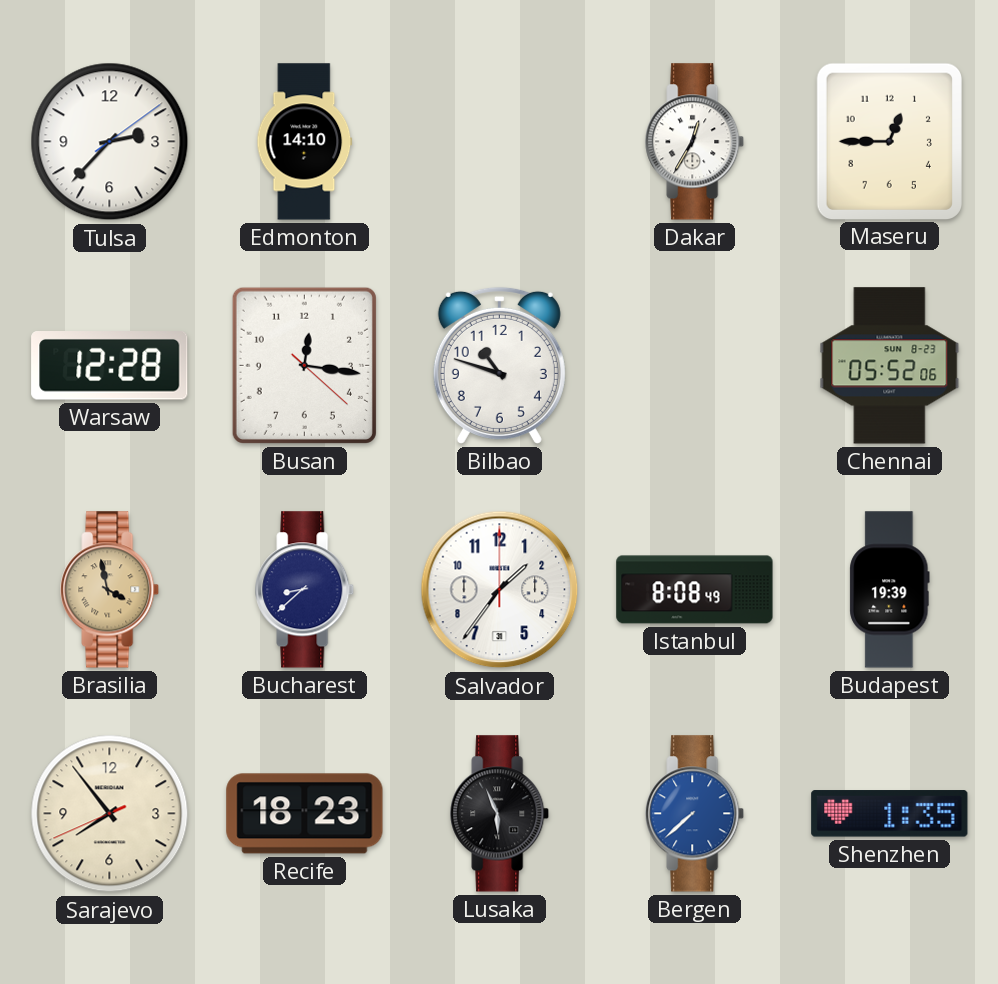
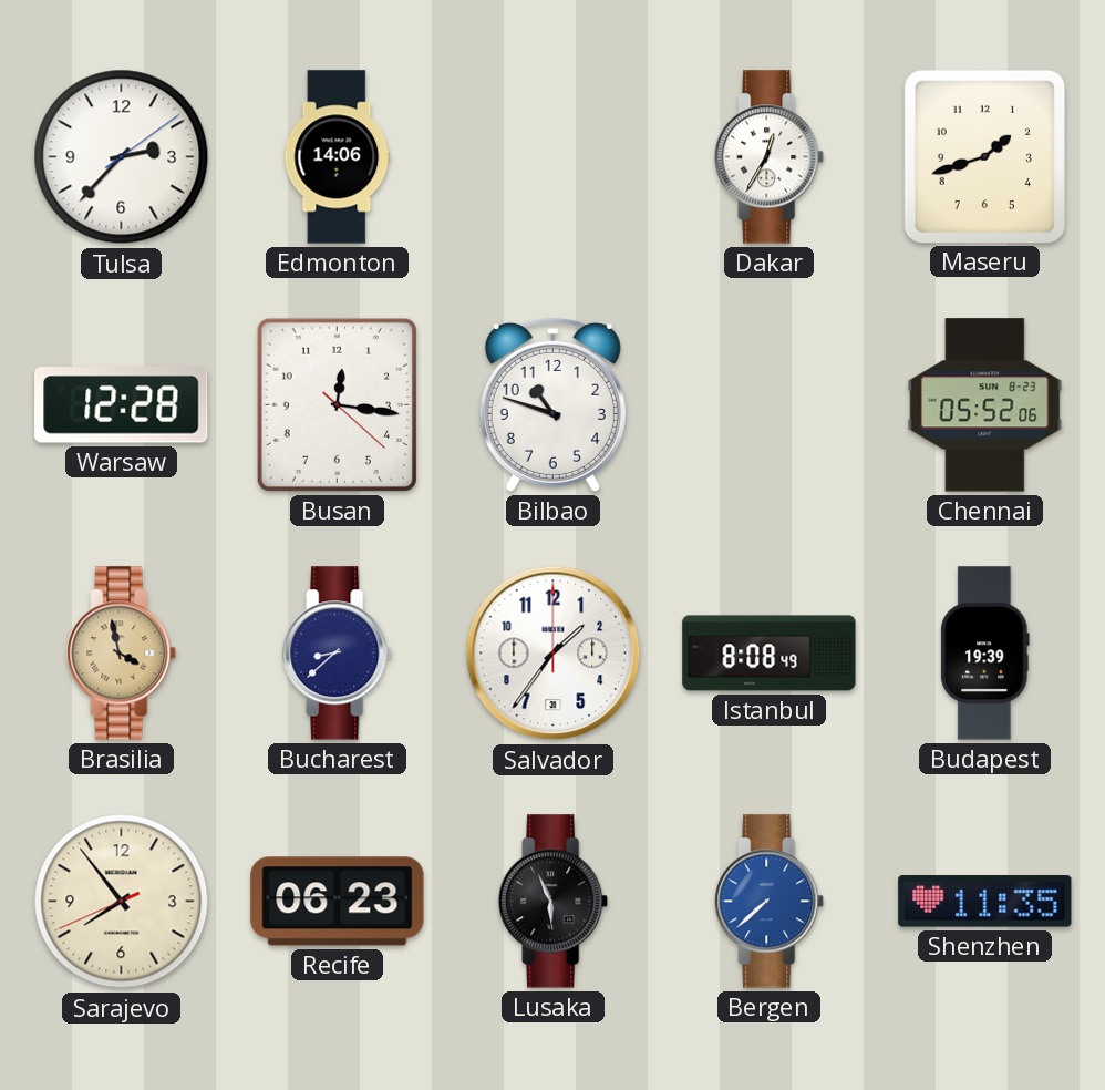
Edmonton: 14:10 -> 14:06
Maseru: 12:45 -> 1:42
Recife: 18:23 -> 06:23
Shenzhen: 1:35 -> 11:35
